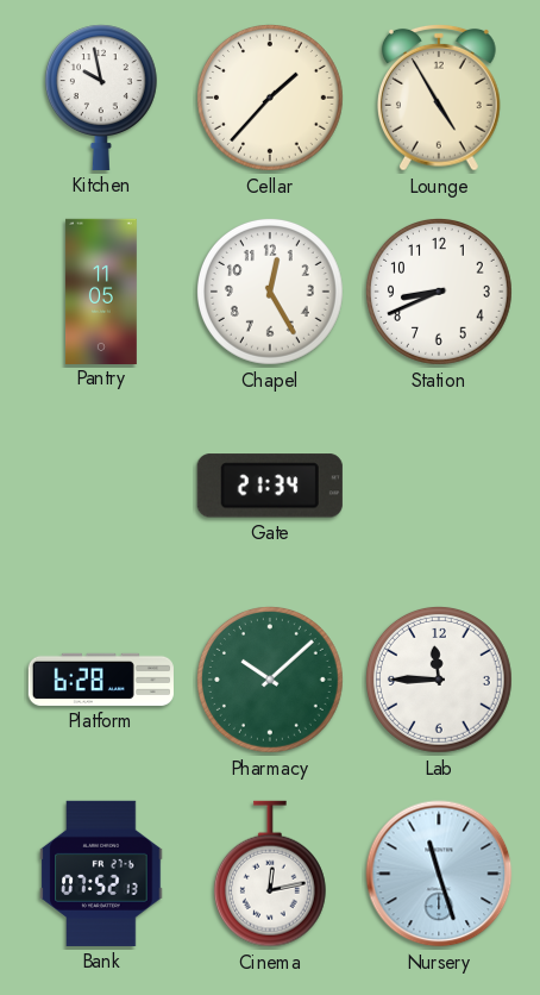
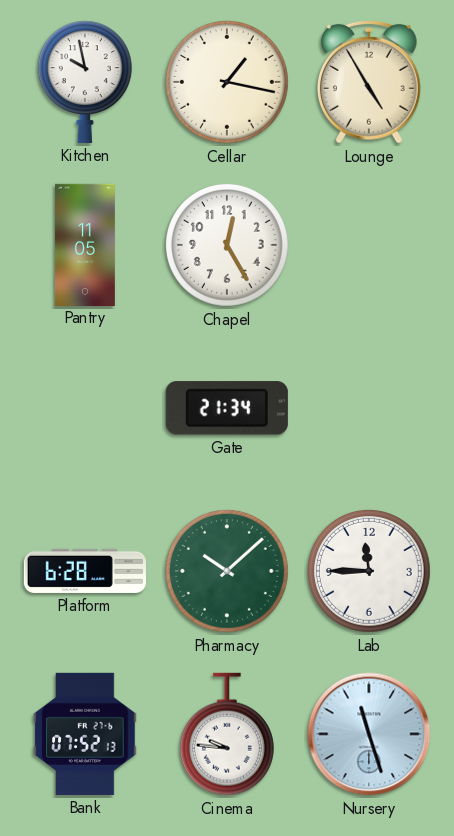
Cellar: 1:37 -> 1:17
Station: 8:41 -> none
Cinema: 12:13 -> 9:46
